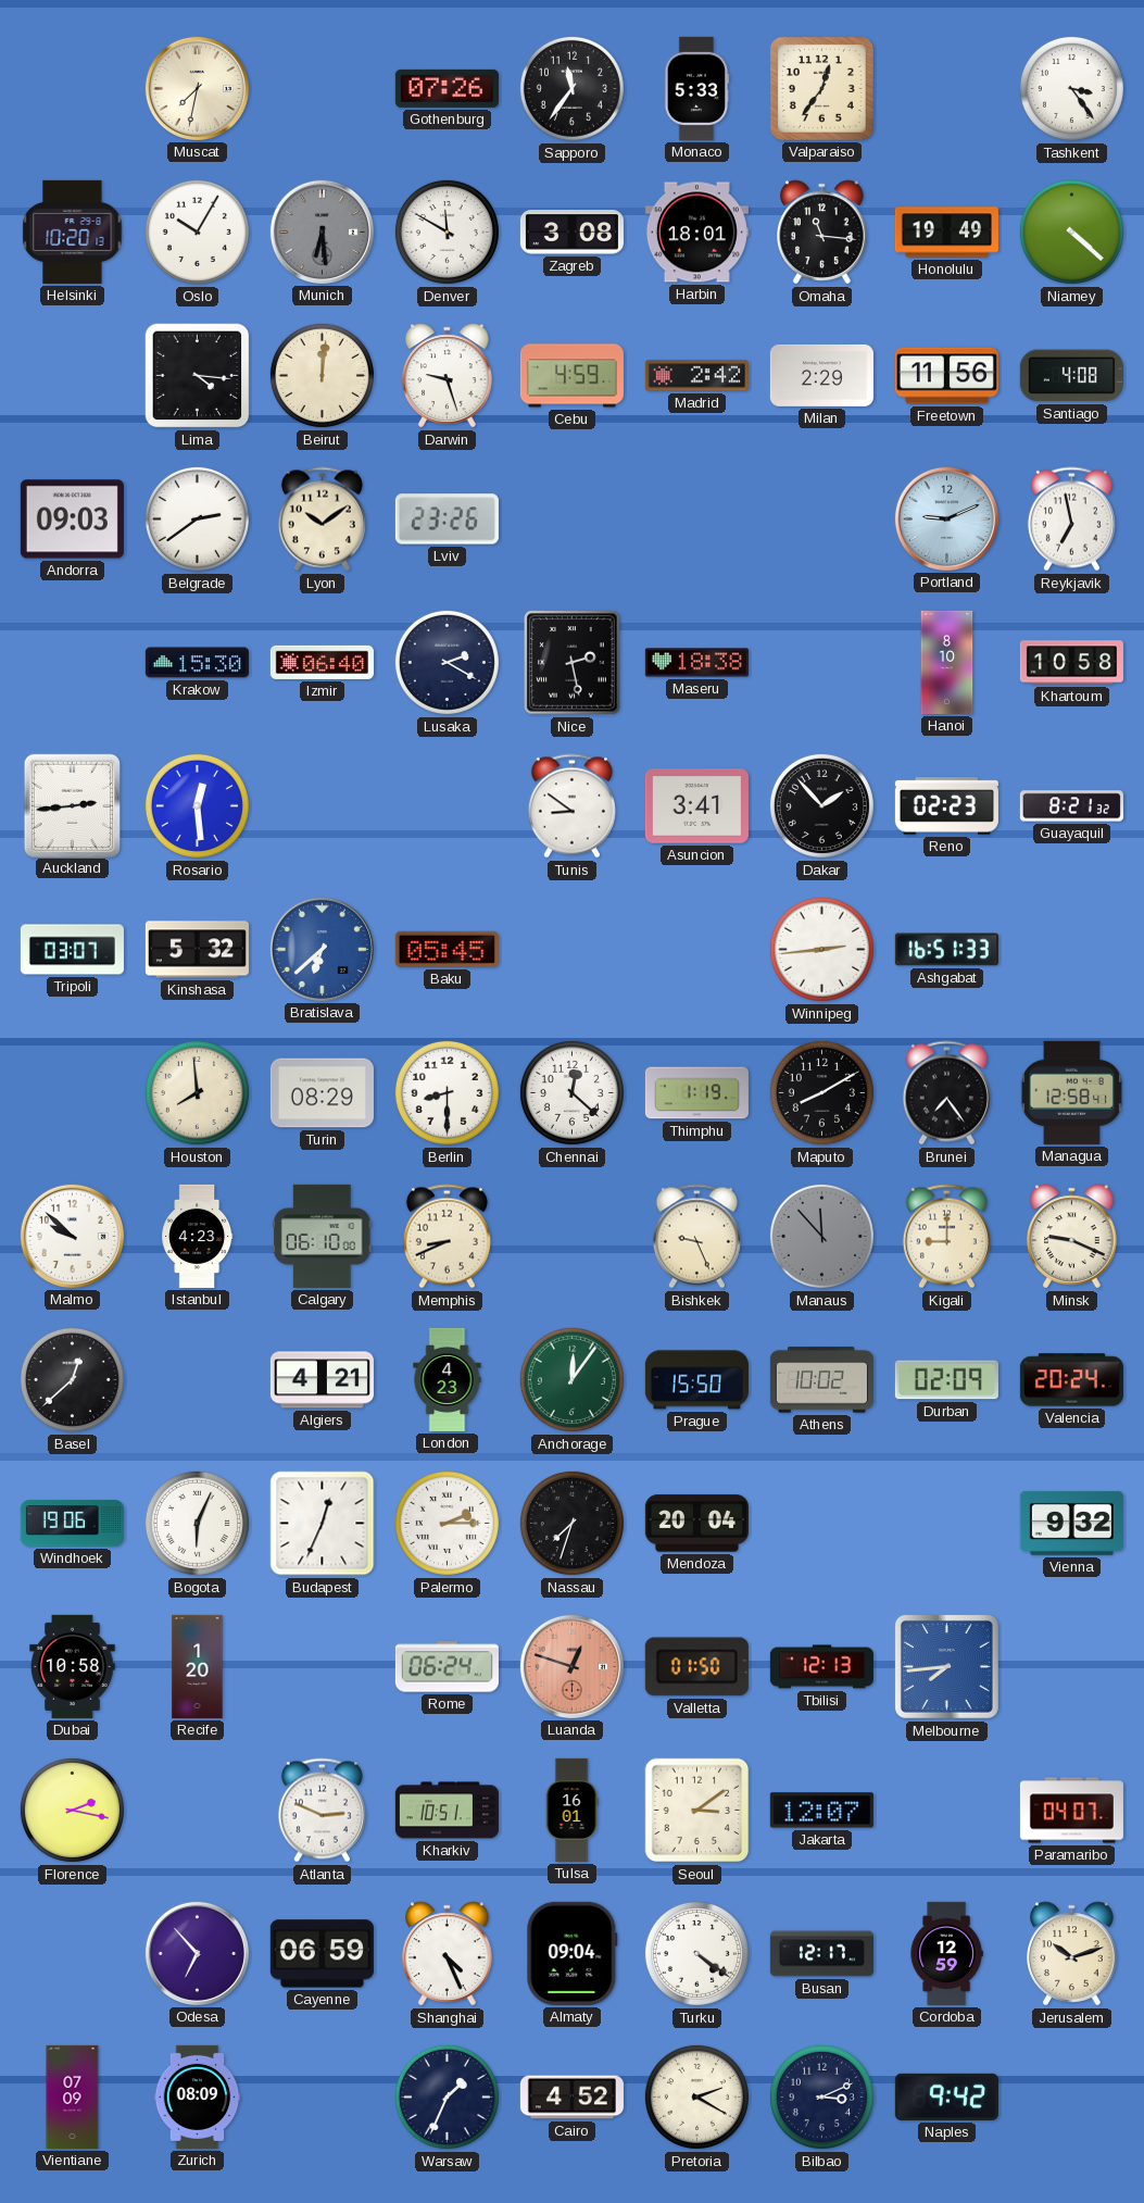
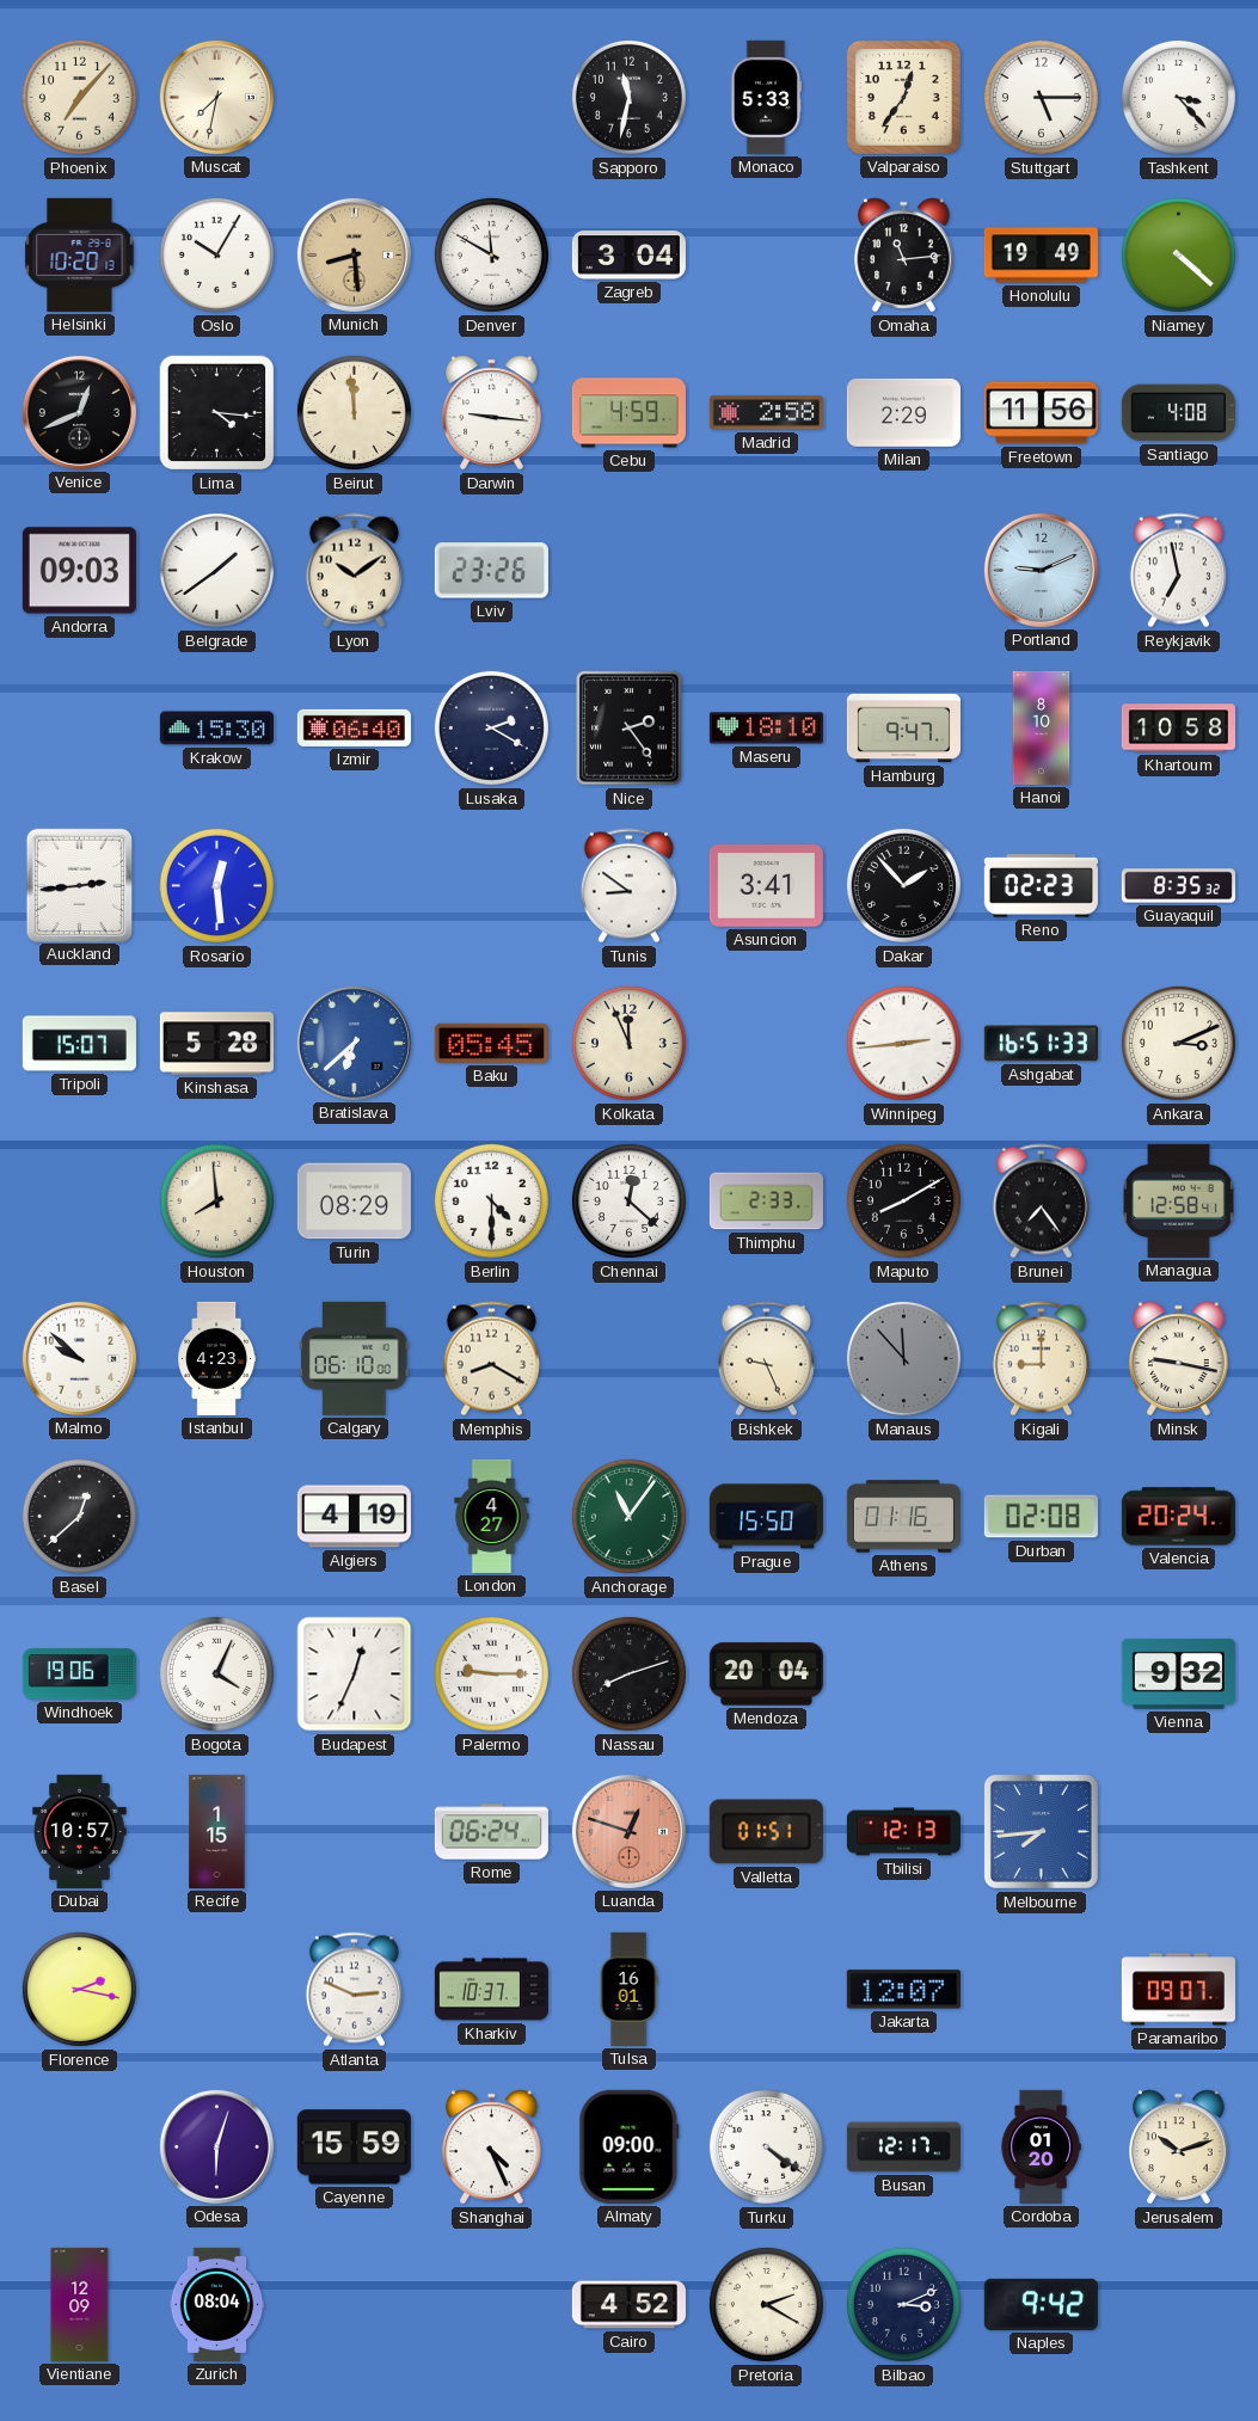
Phoenix: none -> 7:07
Gothenburg: 07:26 -> none
Sapporo: 11:36 -> 11:32
Stuttgart: none -> 5:15
Tashkent: 3:24 -> 3:23
Munich: 6:29 -> 8:29
Munich dial: grey -> champagne
Zagreb: 3:08 -> 3:04
Harbin: 18:01 -> none
Omaha: 11:16 -> 11:14
Venice: none -> 12:41
Beirut: 12:01 -> 11:59
Darwin: 9:27 -> 9:16
Madrid: 2:42 -> 2:58
Belgrade: 2:39 -> 1:39
Nice: 2:28 -> 2:24
Maseru: 18:38 -> 18:10
Hamburg: none -> 9:47
Guayaquil: 8:21 -> 8:35
Tripoli: 03:07 -> 15:07
Kinshasa: 5:32 -> 5:28
Kolkata: none -> 11:56
Ankara: none -> 3:11
Berlin: 8:30 -> 4:30
Thimphu: 1:19 -> 2:33
Memphis: 8:41 -> 8:20
Minsk: 9:19 -> 9:17
Algiers: 4:21 -> 4:19
London: 4:23 -> 4:27
Anchorage: 12:06 -> 11:06
Athens: 10:02 -> 01:16
Durban: 02:09 -> 02:08
Bogota: 6:04 -> 4:04
Palermo: 2:15 -> 9:15
Nassau: 7:33 -> 8:12
Dubai: 10:58 -> 10:57
Recife: 1:20 -> 1:15
Valletta: 01:50 -> 01:51
Kharkiv: 10:51 -> 10:37
Seoul: 3:09 -> none
Paramaribo: 04:07 -> 09:07
Odesa: 6:53 -> 6:03
Cayenne: 06:59 -> 15:59
Almaty: 09:04 -> 09:00
Cordoba: 12:59 -> 01:20
Vientiane: 07:09 -> 12:09
Zurich: 08:09 -> 08:04
Warsaw: 1:34 -> none
